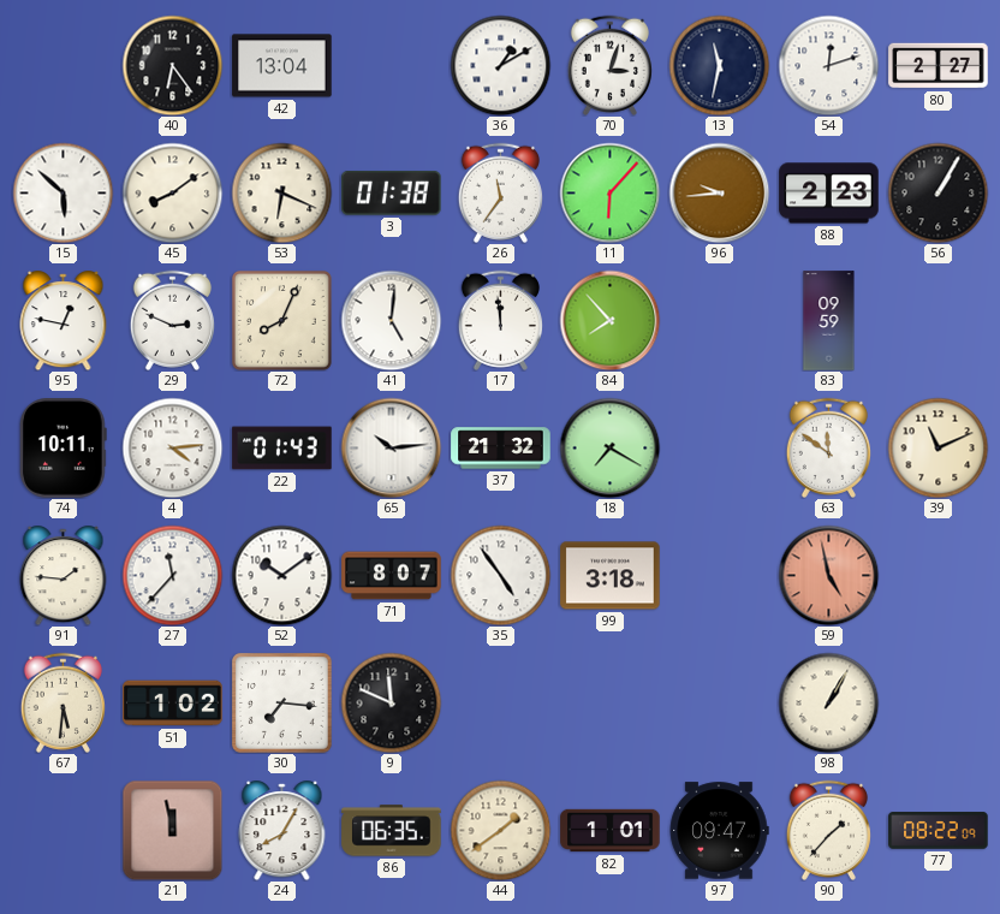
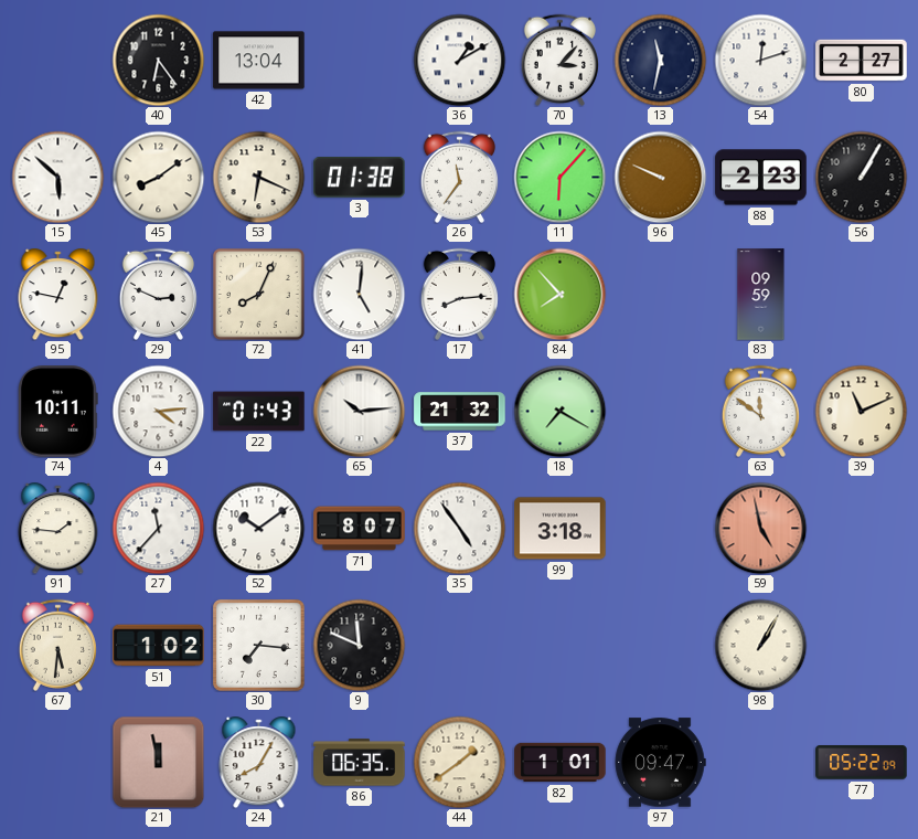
70: 3:03 -> 3:07
96: 9:44 -> 9:49
17: 11:59 -> 8:14
90: 1:37 -> none
77: 08:22 -> 05:22
